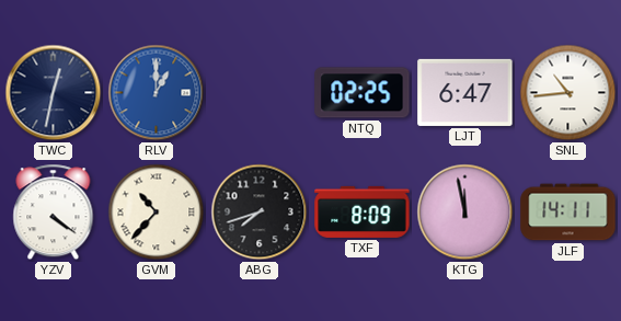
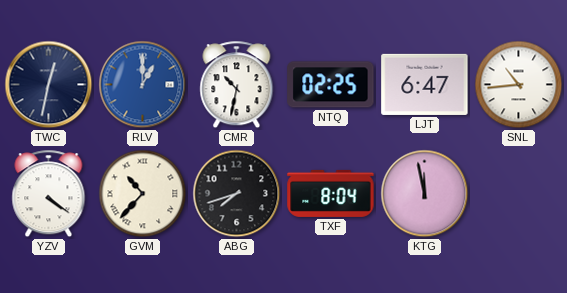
CMR: none -> 10:32
TXF: 8:09 -> 8:04
JLF: 14:11 -> none
